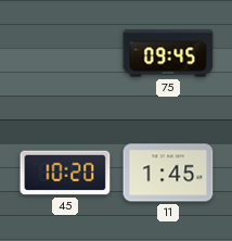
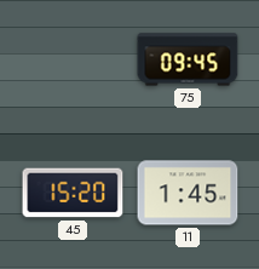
45: 10:20 -> 15:20
